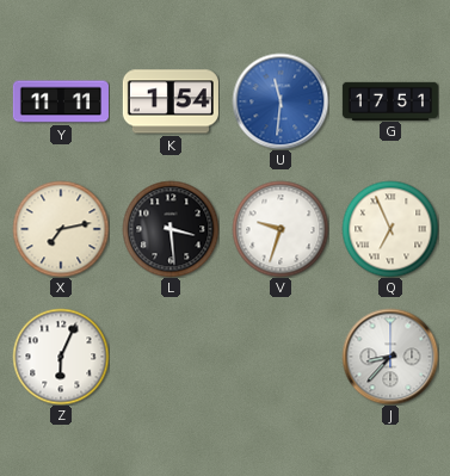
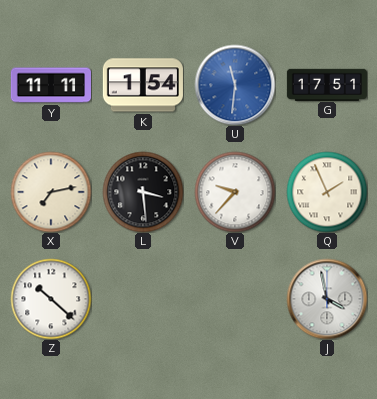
V: 9:33 -> 9:37
Q: 6:56 -> 1:56
Z: 6:04 -> 10:22
J: 8:37 -> 3:58
